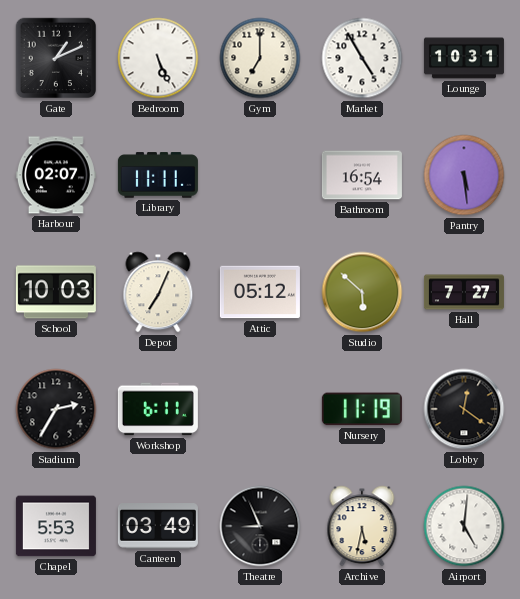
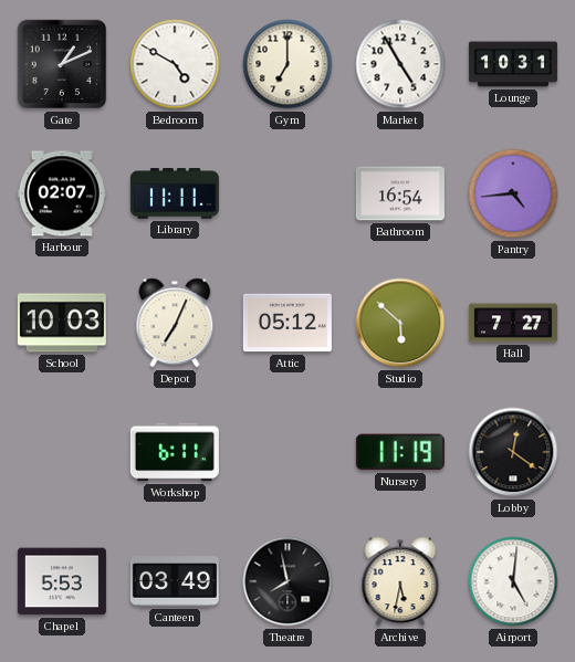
Bedroom: 5:26 -> 4:50
Pantry: 5:29 -> 4:44
Stadium: 2:35 -> none
Theatre: 8:56 -> 7:58
